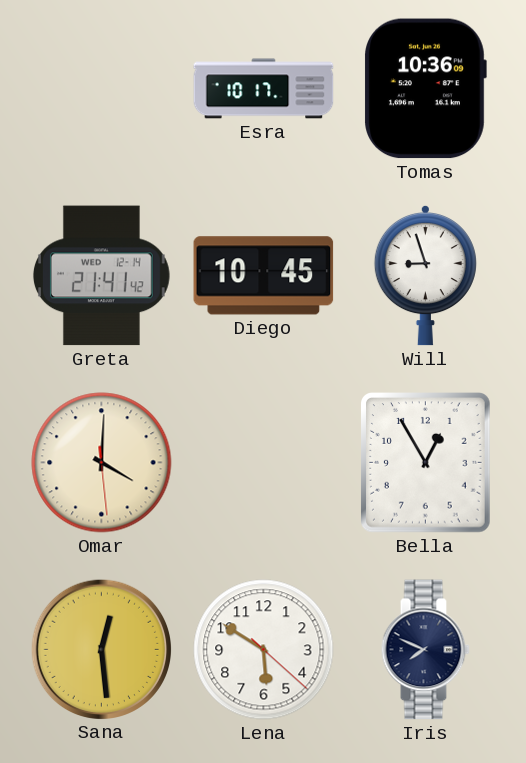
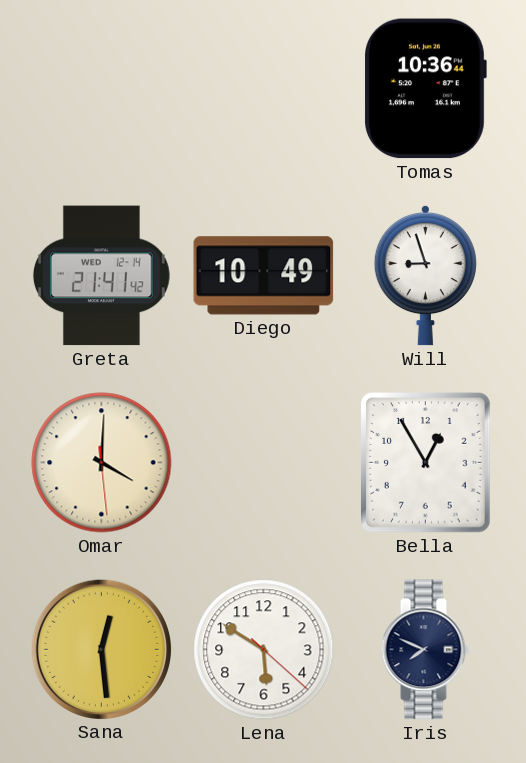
Esra: 10:17 -> none
Tomas: 10:36:09 -> 10:36:44
Diego: 10:45 -> 10:49
